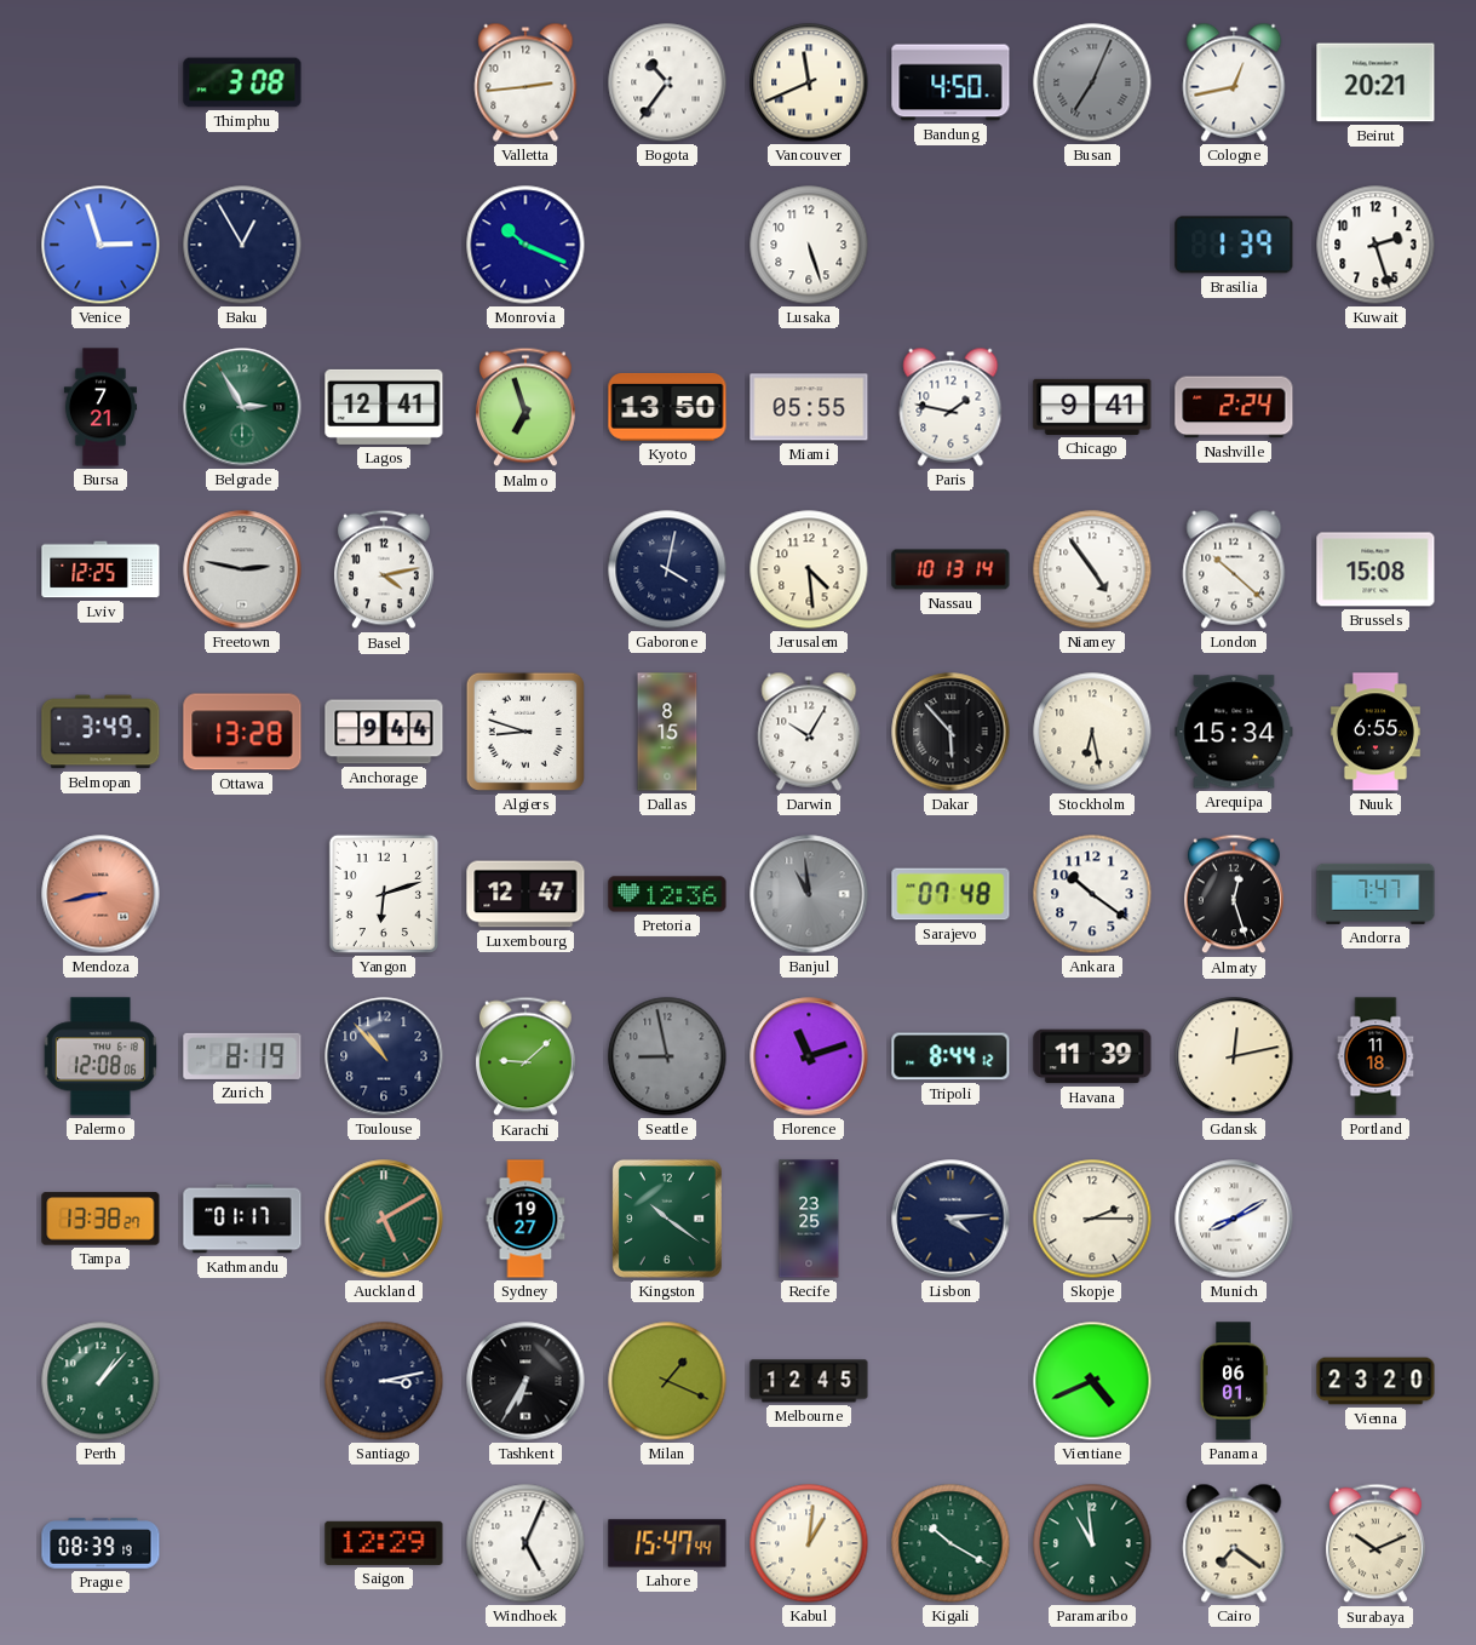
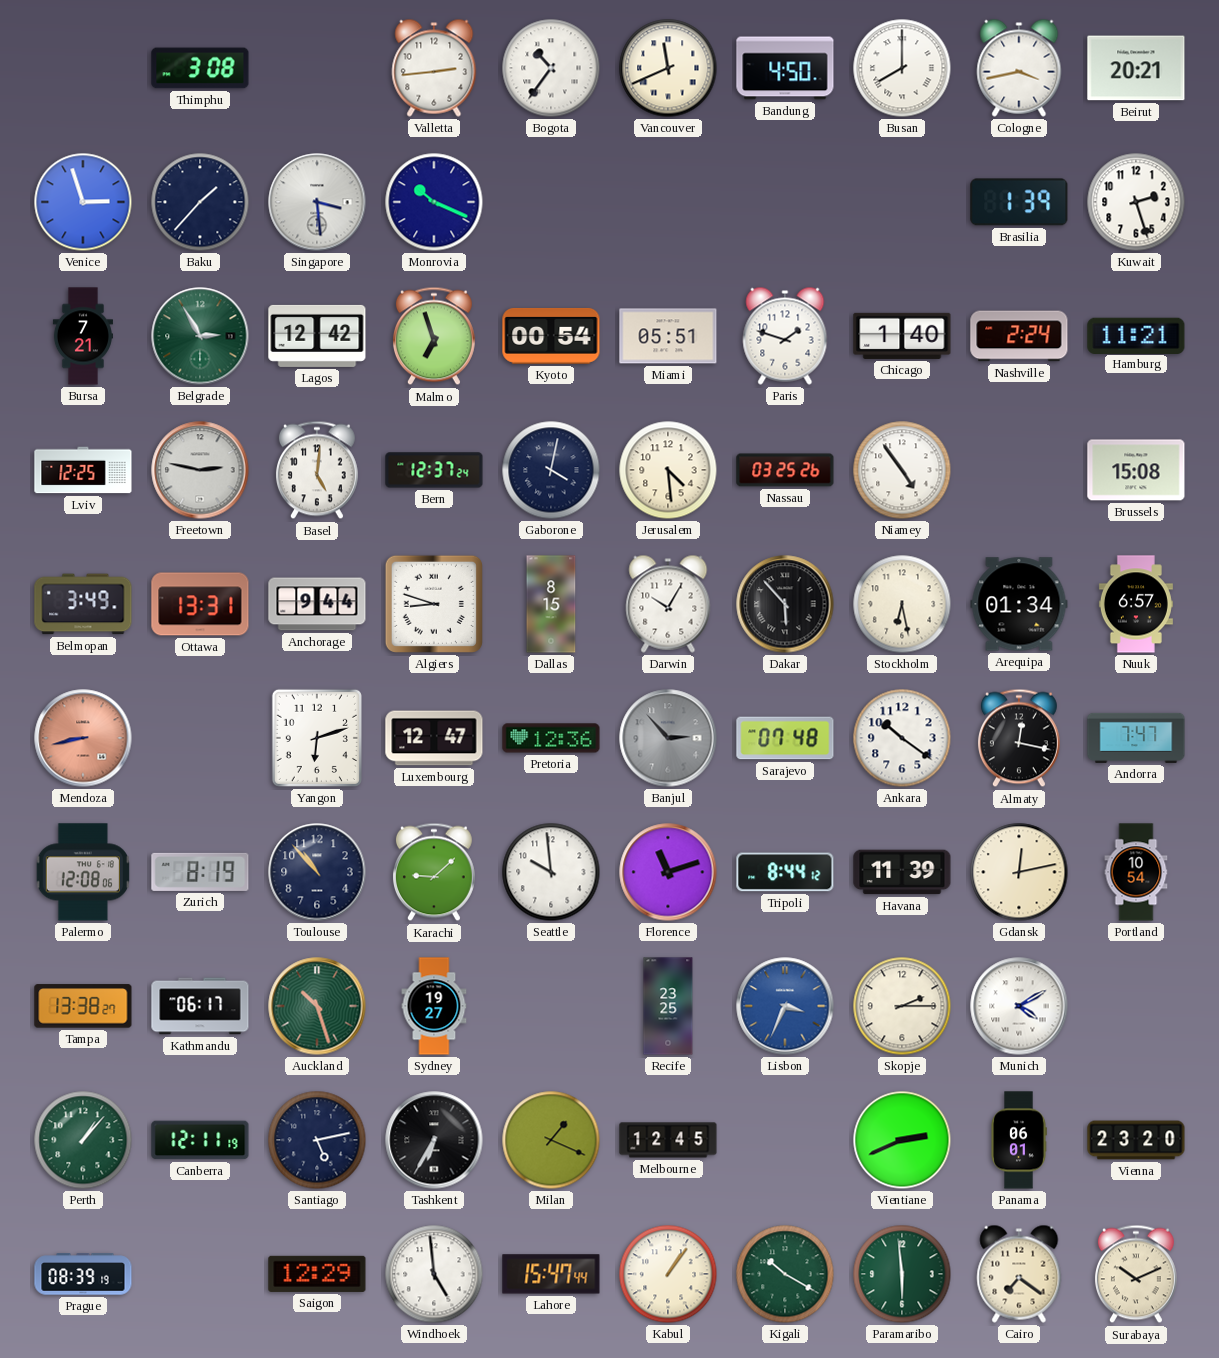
Busan: 7:04 -> 8:00
Busan dial: grey -> white
Cologne: 12:43 -> 3:43
Baku: 12:55 -> 1:37
Singapore: none -> 3:29
Lusaka: 5:27 -> none
Lagos: 12:41 -> 12:42
Kyoto: 13:50 -> 00:54
Miami: 05:55 -> 05:51
Paris: 1:47 -> 1:48
Chicago: 9:41 -> 1:40
Hamburg: none -> 11:21
Basel: 4:13 -> 5:01
Bern: none -> 12:37
Nassau: 10:13 -> 03:25
London: 10:22 -> none
Ottawa: 13:28 -> 13:31
Arequipa: 15:34 -> 01:34
Nuuk: 6:55 -> 6:57
Banjul: 10:59 -> 2:53
Almaty: 12:27 -> 12:17
Seattle: 8:58 -> 9:59
Seattle dial: grey -> white
Portland: 11:18 -> 10:54
Kathmandu: 01:17 -> 06:17
Auckland: 5:10 -> 10:27
Kingston: 10:21 -> none
Lisbon: 4:14 -> 3:34
Lisbon dial: navy -> blue
Munich: 8:10 -> 4:10
Canberra: none -> 12:11
Santiago: 3:13 -> 5:13
Vientiane: 4:41 -> 2:41
Windhoek: 5:04 -> 4:59
Kabul: 1:01 -> 1:06
Paramaribo: 10:59 -> 5:59
